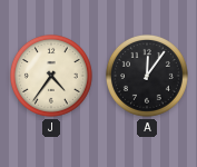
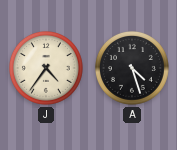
A: 12:06 -> 4:27
